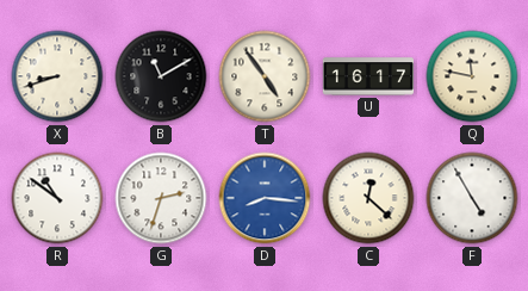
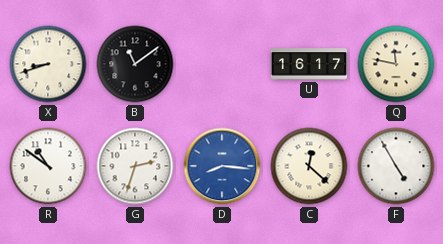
B: 11:10 -> 11:09
T: 4:54 -> none
